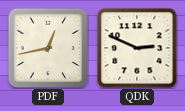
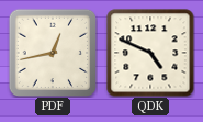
QDK: 2:49 -> 4:49
